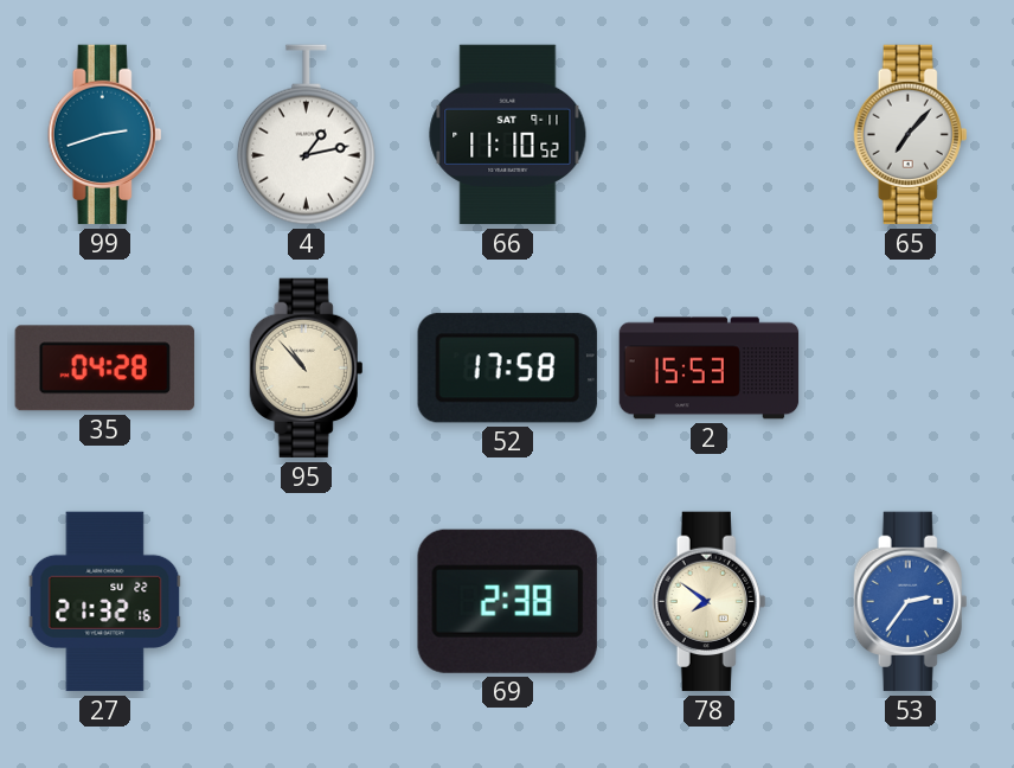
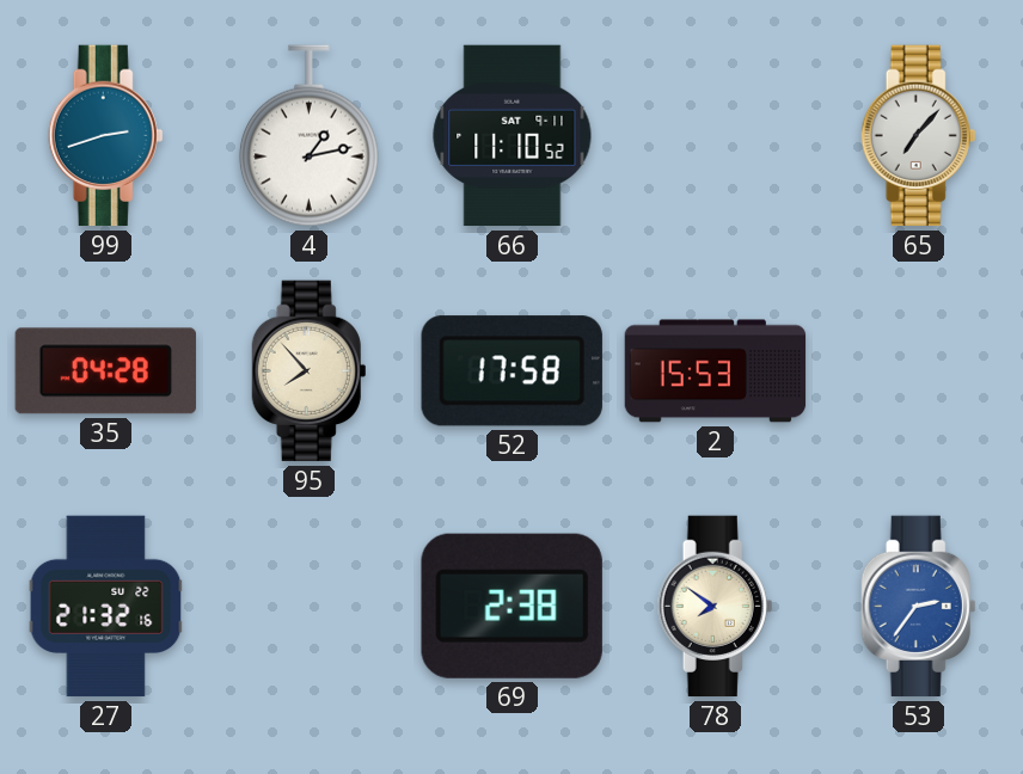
95: 10:53 -> 7:53
